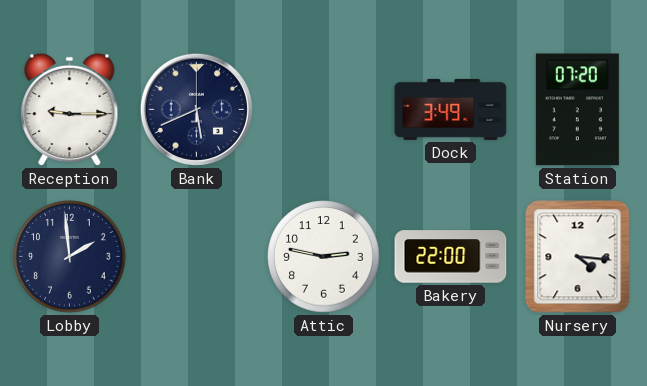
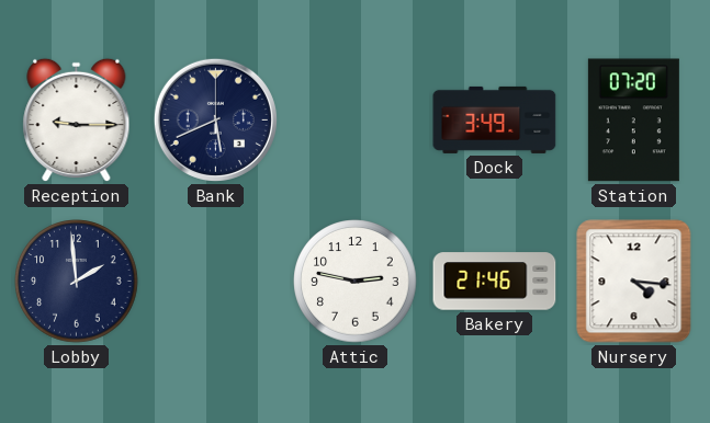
Bakery: 22:00 -> 21:46
